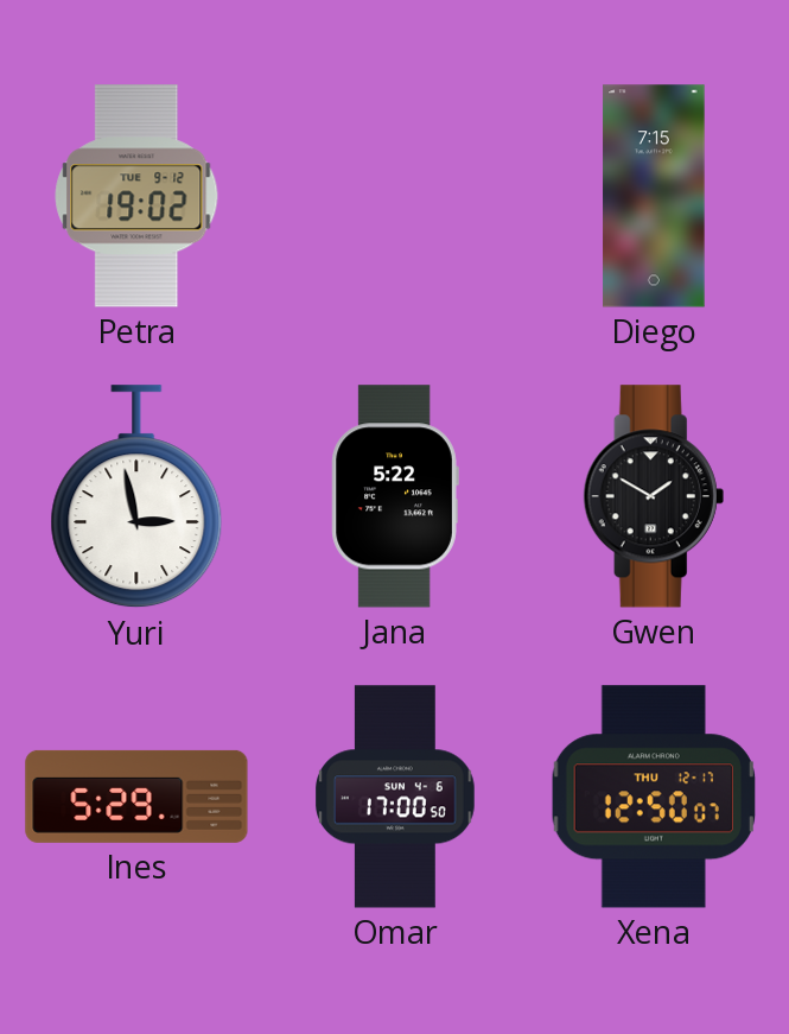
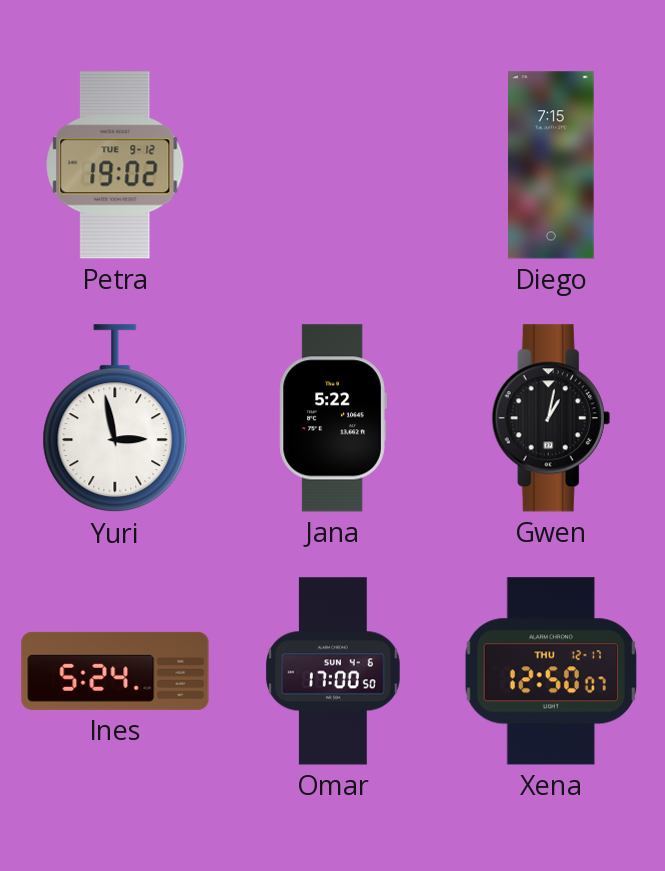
Gwen: 1:50 -> 1:02
Ines: 5:29 -> 5:24
